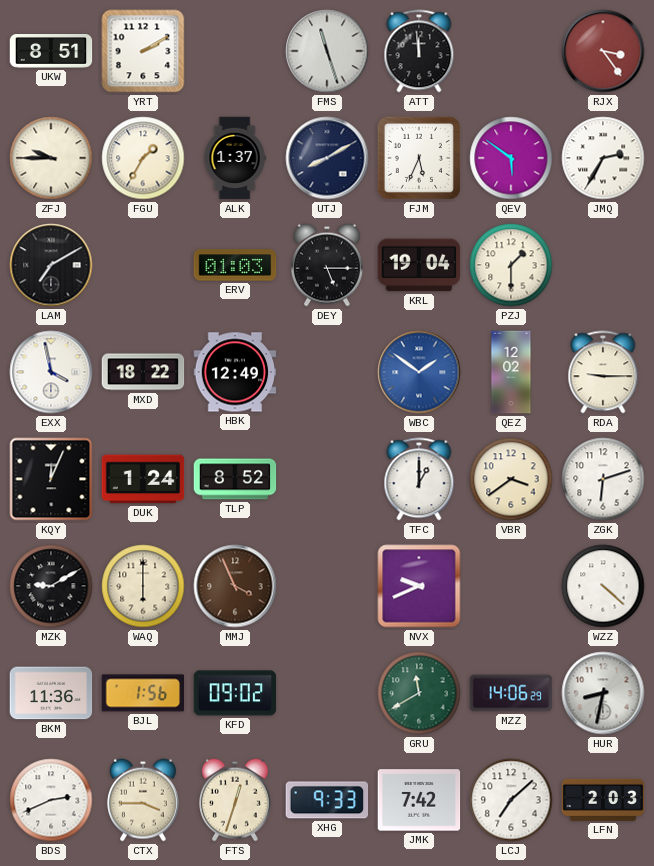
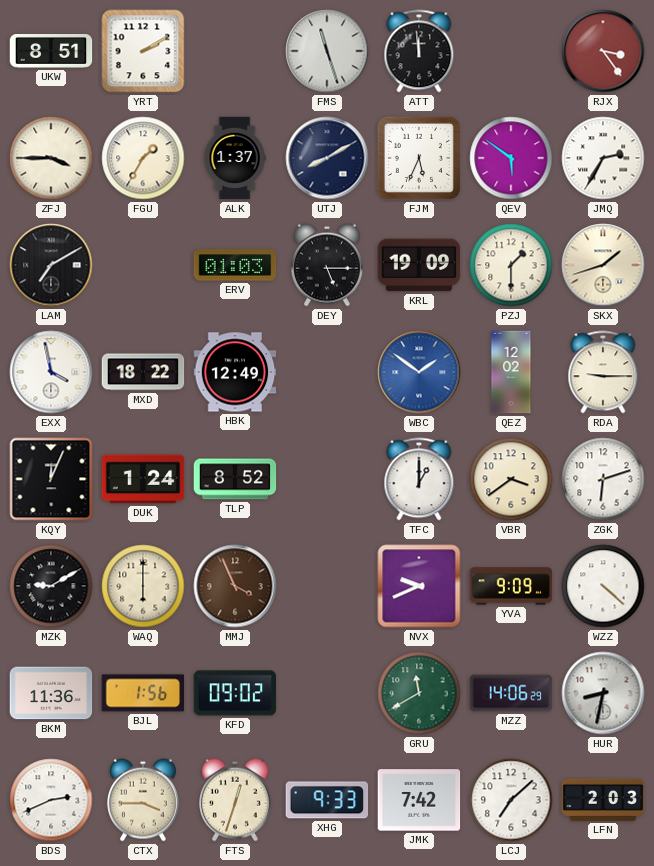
ZFJ: 9:45 -> 3:45
KRL: 19:04 -> 19:09
SKX: none -> 1:42
YVA: none -> 9:09
